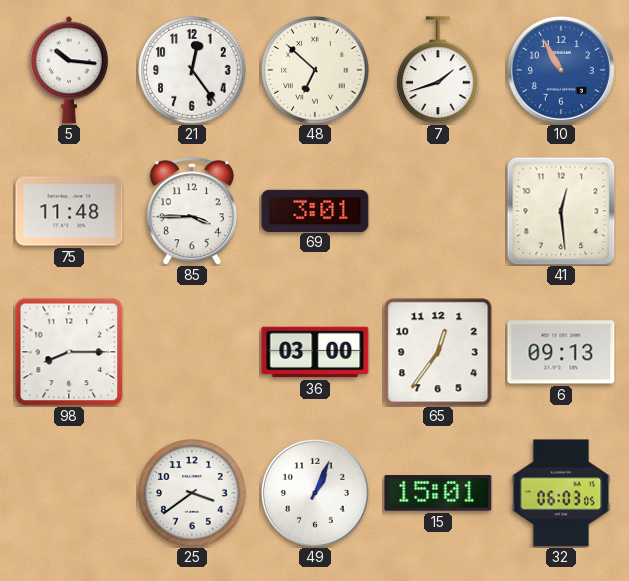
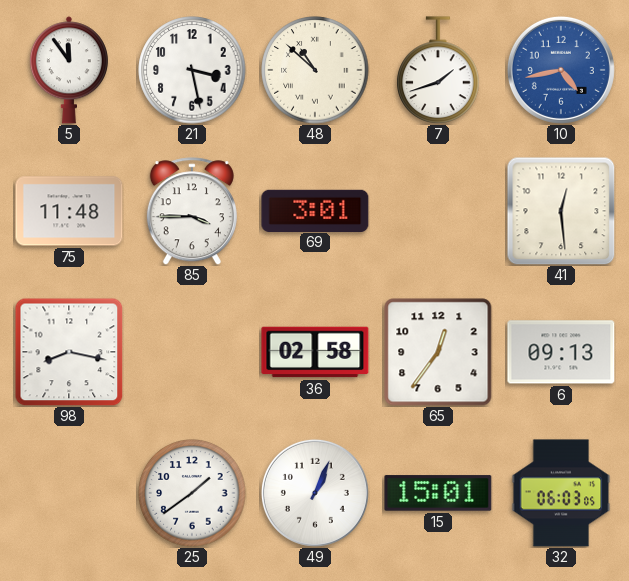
5: 10:16 -> 11:54
21: 12:24 -> 3:28
48: 6:52 -> 10:52
10: 10:55 -> 4:43
98: 8:15 -> 8:17
36: 03:00 -> 02:58
25: 3:39 -> 1:39
